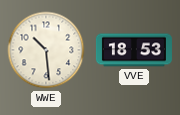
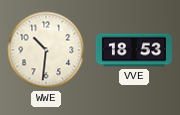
WWE: 10:29 -> 10:31
